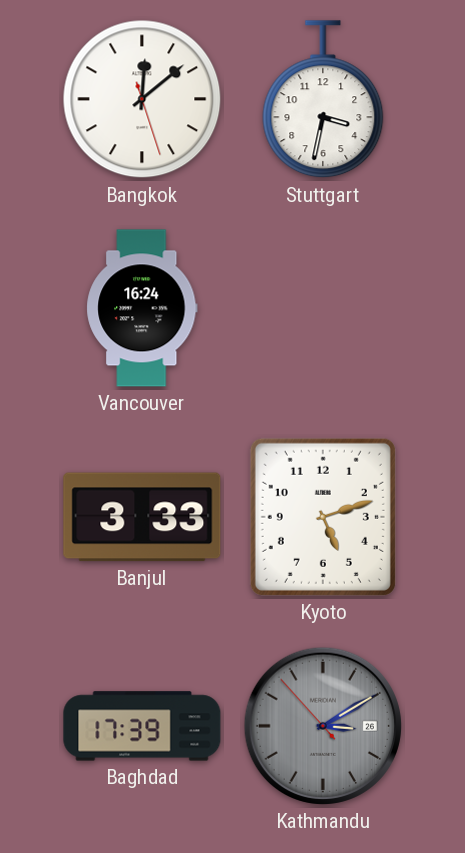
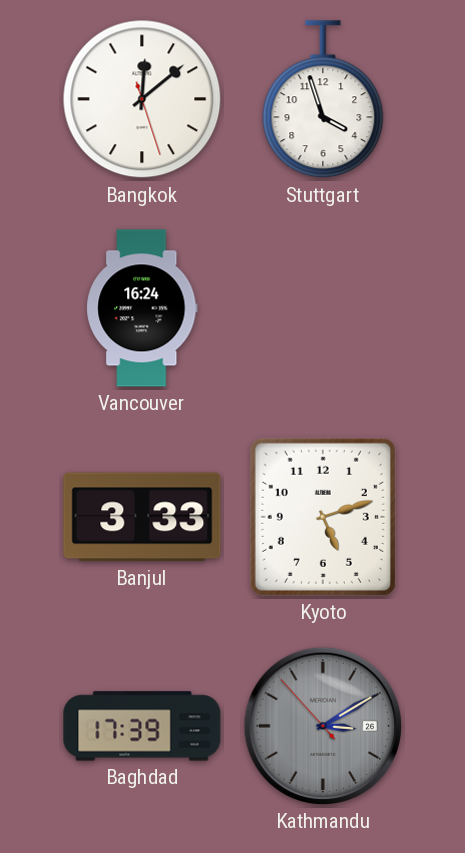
Stuttgart: 3:32 -> 3:57
